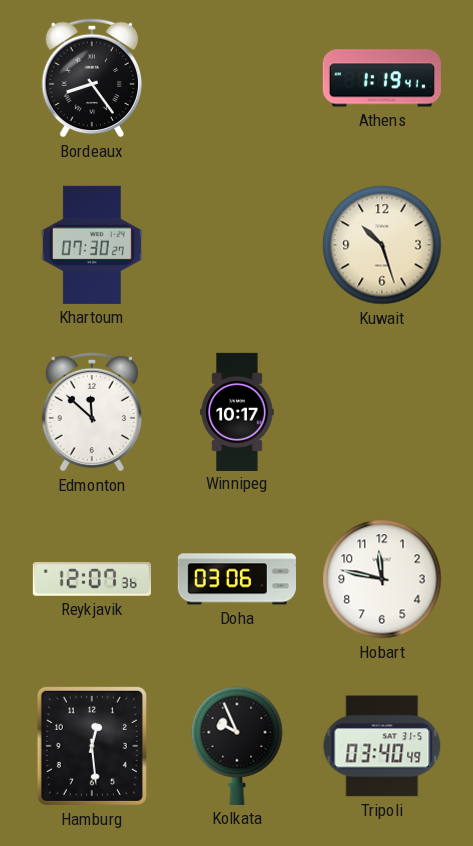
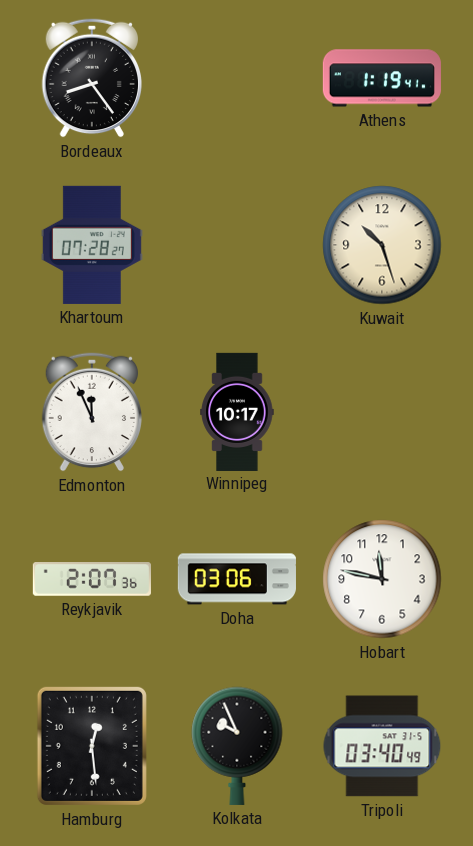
Khartoum: 07:30 -> 07:28
Edmonton: 11:52 -> 11:56
Reykjavik: 12:07 -> 2:07
